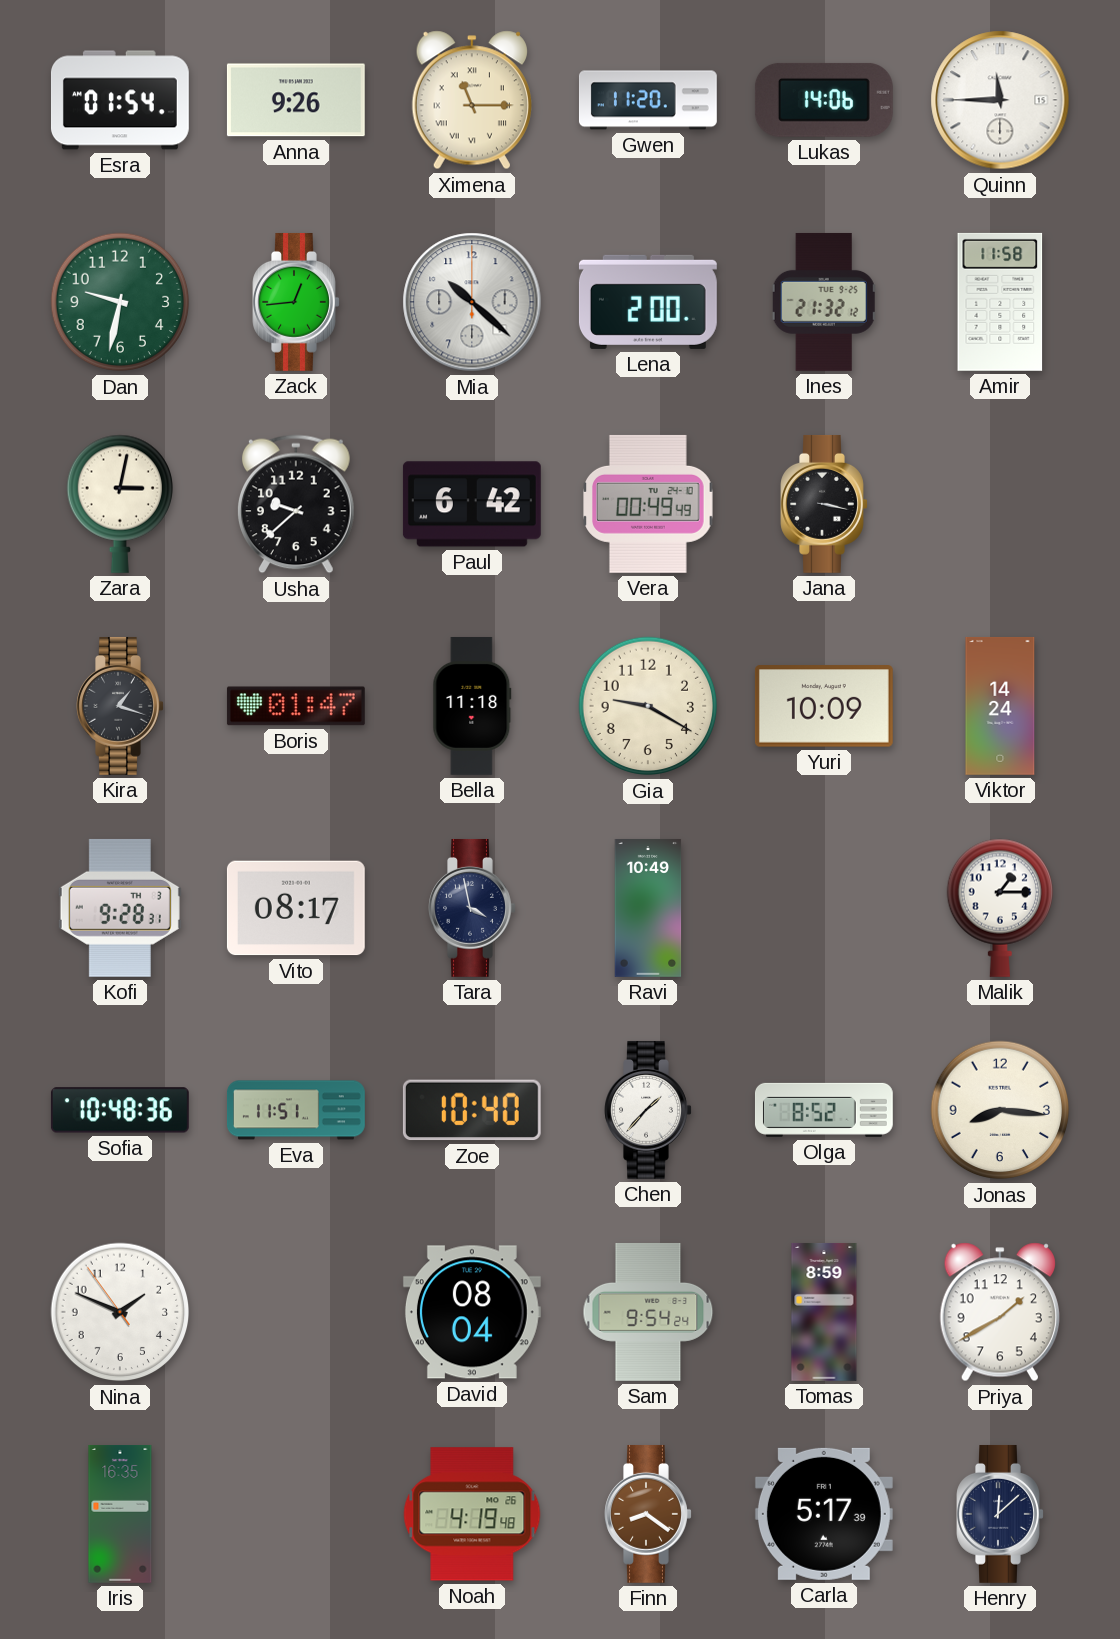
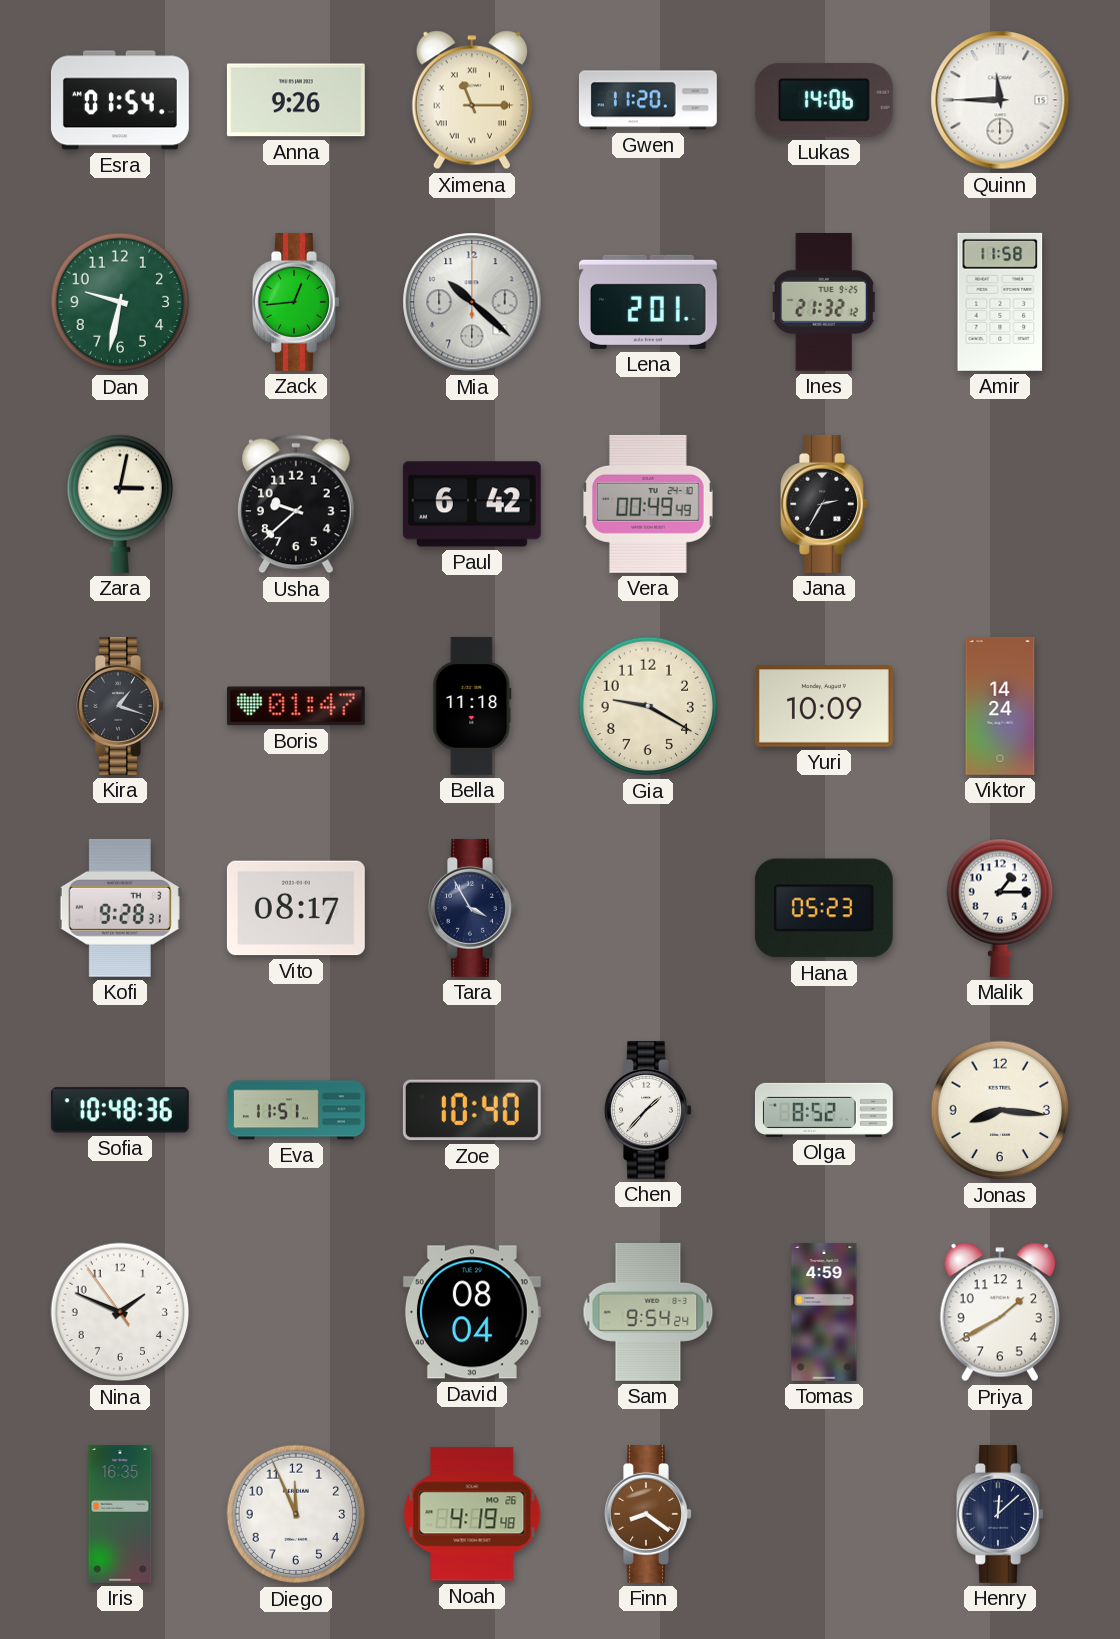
Lena: 2:00 -> 2:01
Jana: 3:17 -> 2:35
Tara: 3:58 -> 3:55
Ravi: 10:49 -> none
Hana: none -> 05:23
Tomas: 8:59 -> 4:59
Diego: none -> 11:56
Carla: 5:17 -> none
